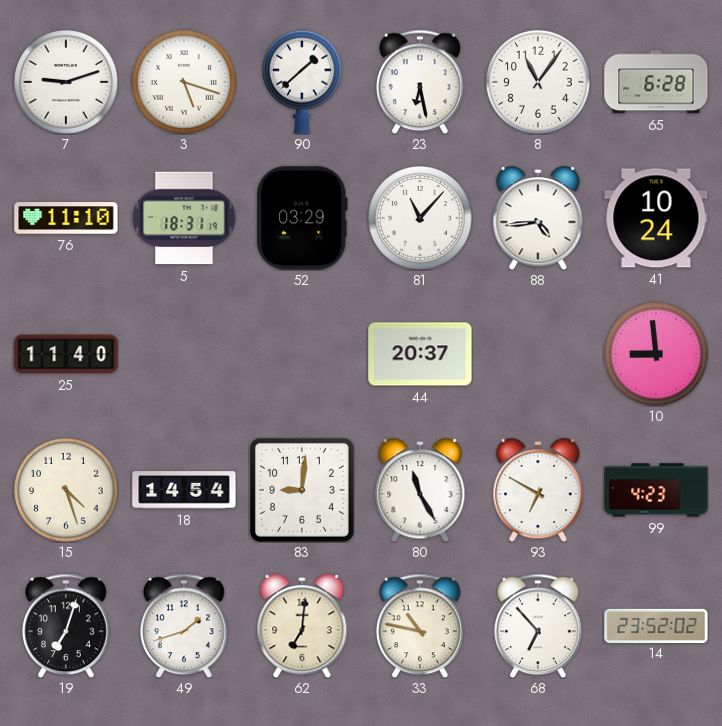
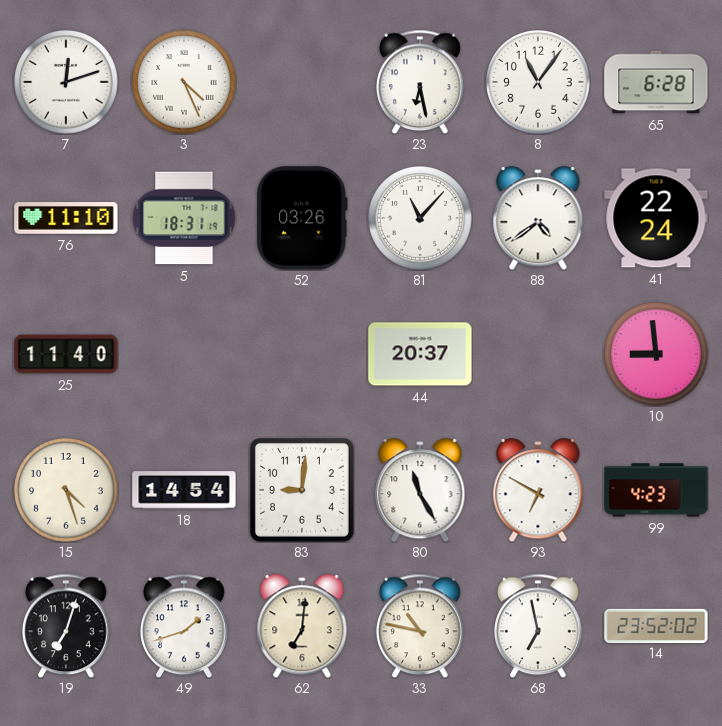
7: 9:12 -> 12:12
3: 5:18 -> 4:26
90: 1:38 -> none
52: 03:29 -> 03:26
88: 4:44 -> 4:39
41: 10:24 -> 22:24
68: 6:53 -> 6:58
